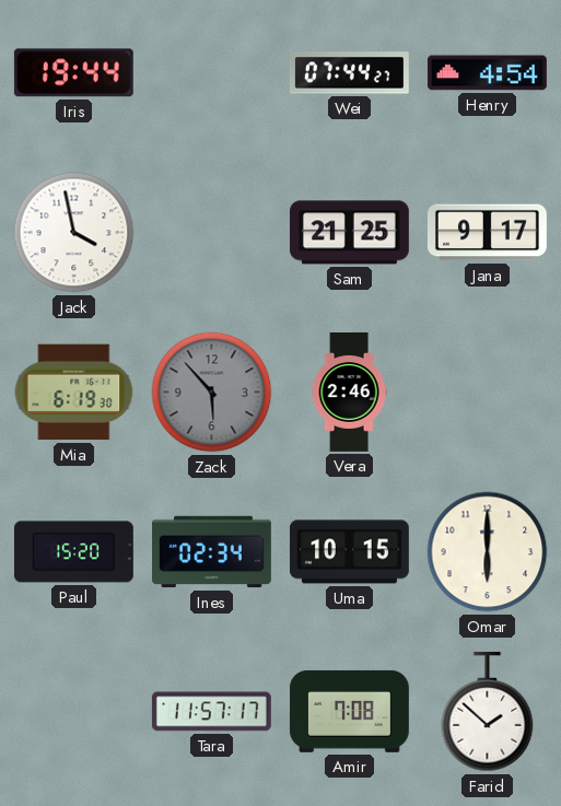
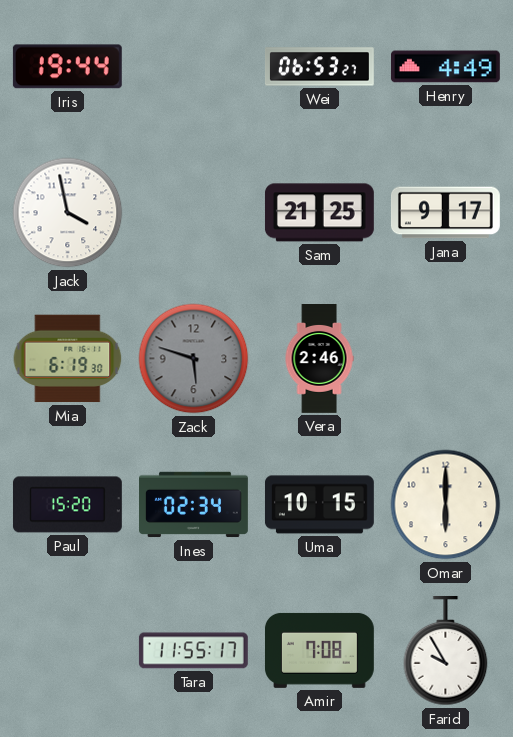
Wei: 07:44 -> 06:53
Henry: 4:54 -> 4:49
Zack: 5:53 -> 5:48
Tara: 11:57 -> 11:55
Farid: 1:52 -> 9:55
